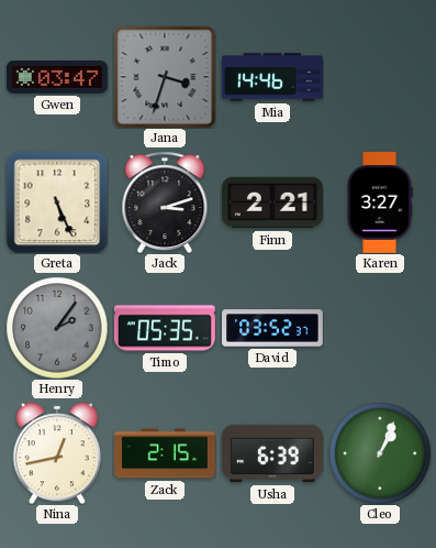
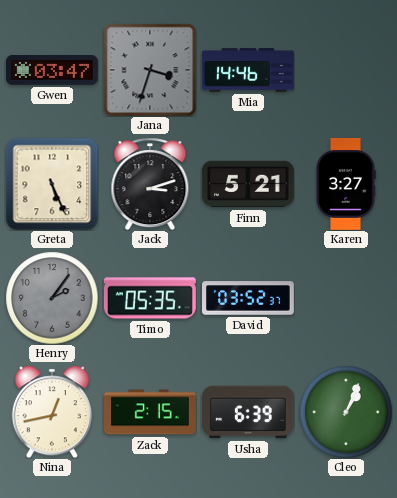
Finn: 2:21 -> 5:21
